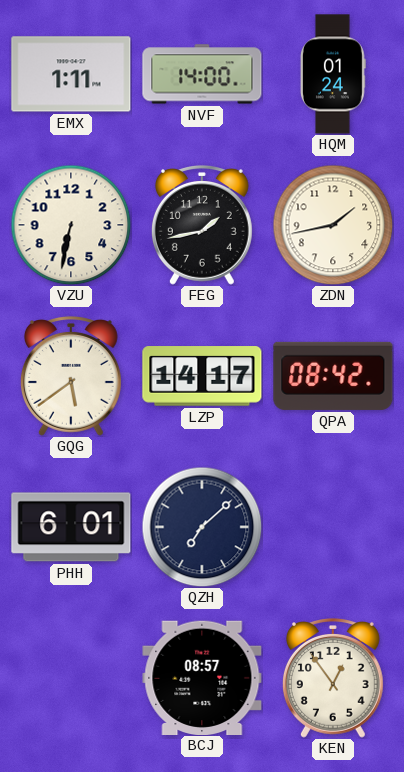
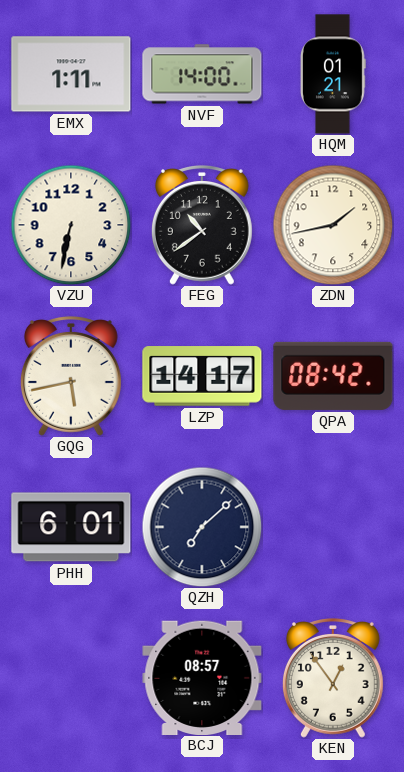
HQM: 01:24 -> 01:21
FEG: 1:43 -> 10:39
GQG: 5:39 -> 5:43
